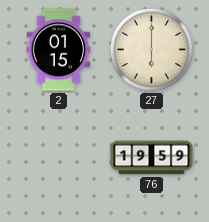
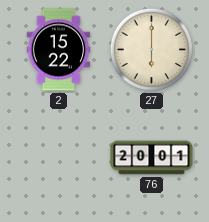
2: 01:15 -> 15:22
76: 19:59 -> 20:01
